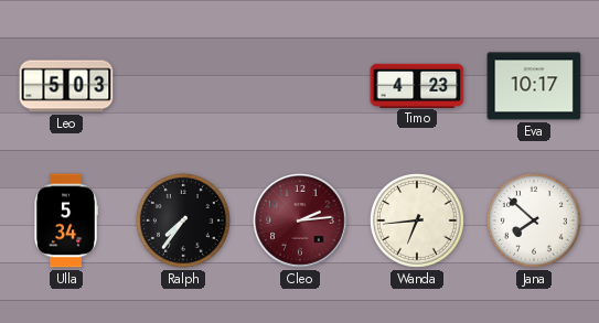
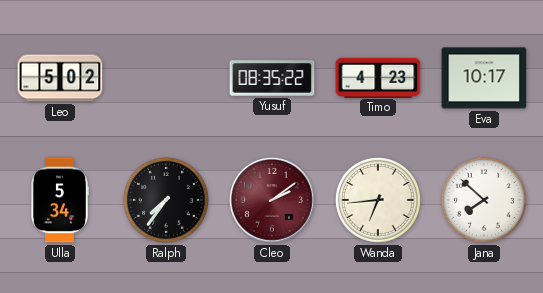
Leo: 5:03 -> 5:02
Yusuf: none -> 08:35
Cleo: 2:14 -> 2:09
